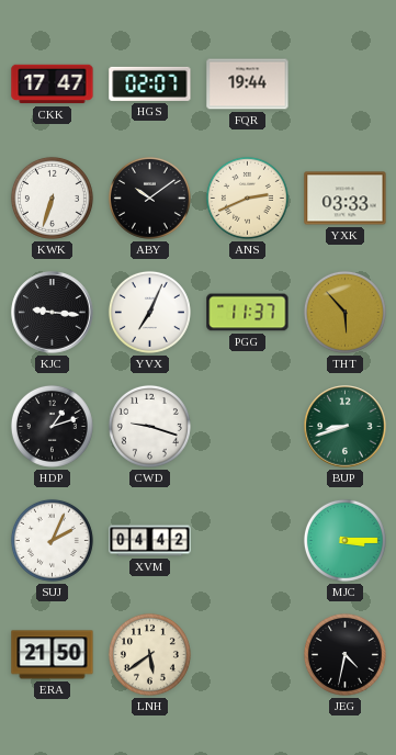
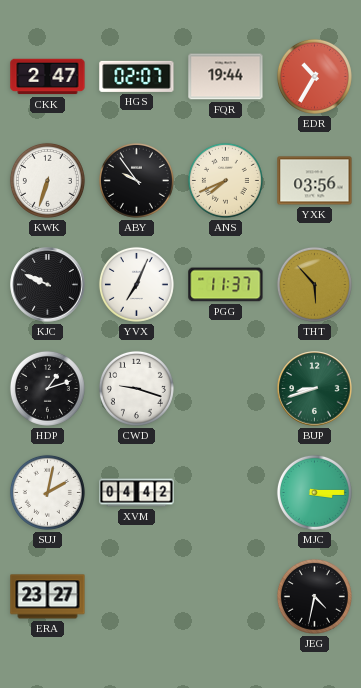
CKK: 17:47 -> 2:47
EDR: none -> 10:35
ABY: 10:09 -> 9:54
ANS: 2:41 -> 7:41
YXK: 03:33 -> 03:56
KJC: 9:16 -> 9:49
SUJ: 2:04 -> 2:02
ERA: 21:50 -> 23:27
LNH: 5:39 -> none
